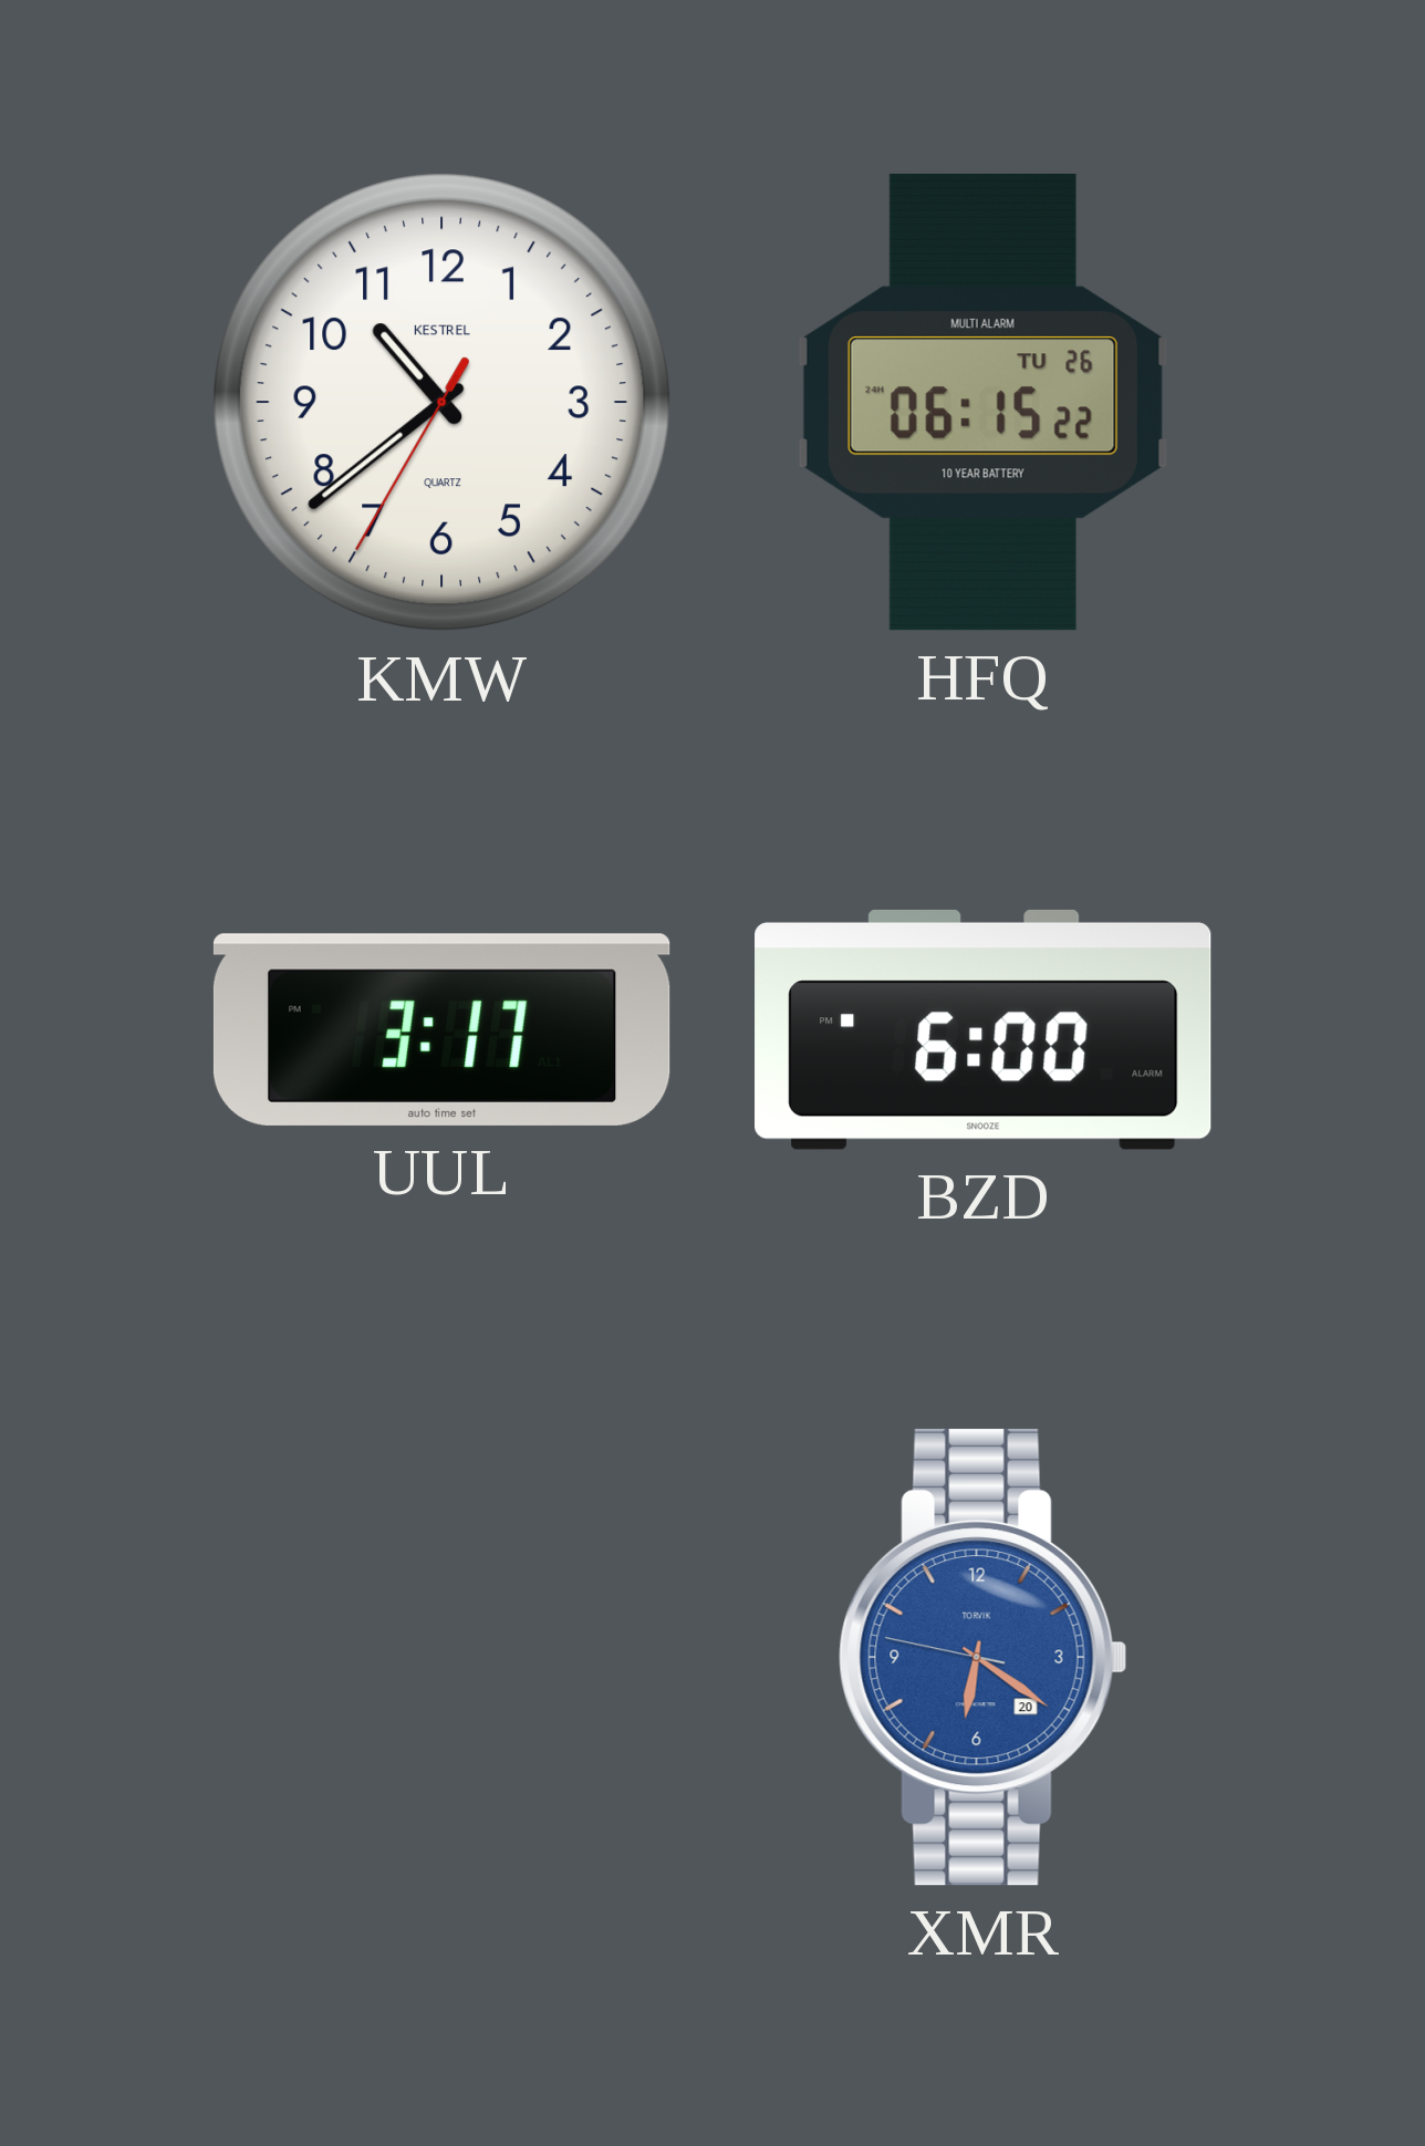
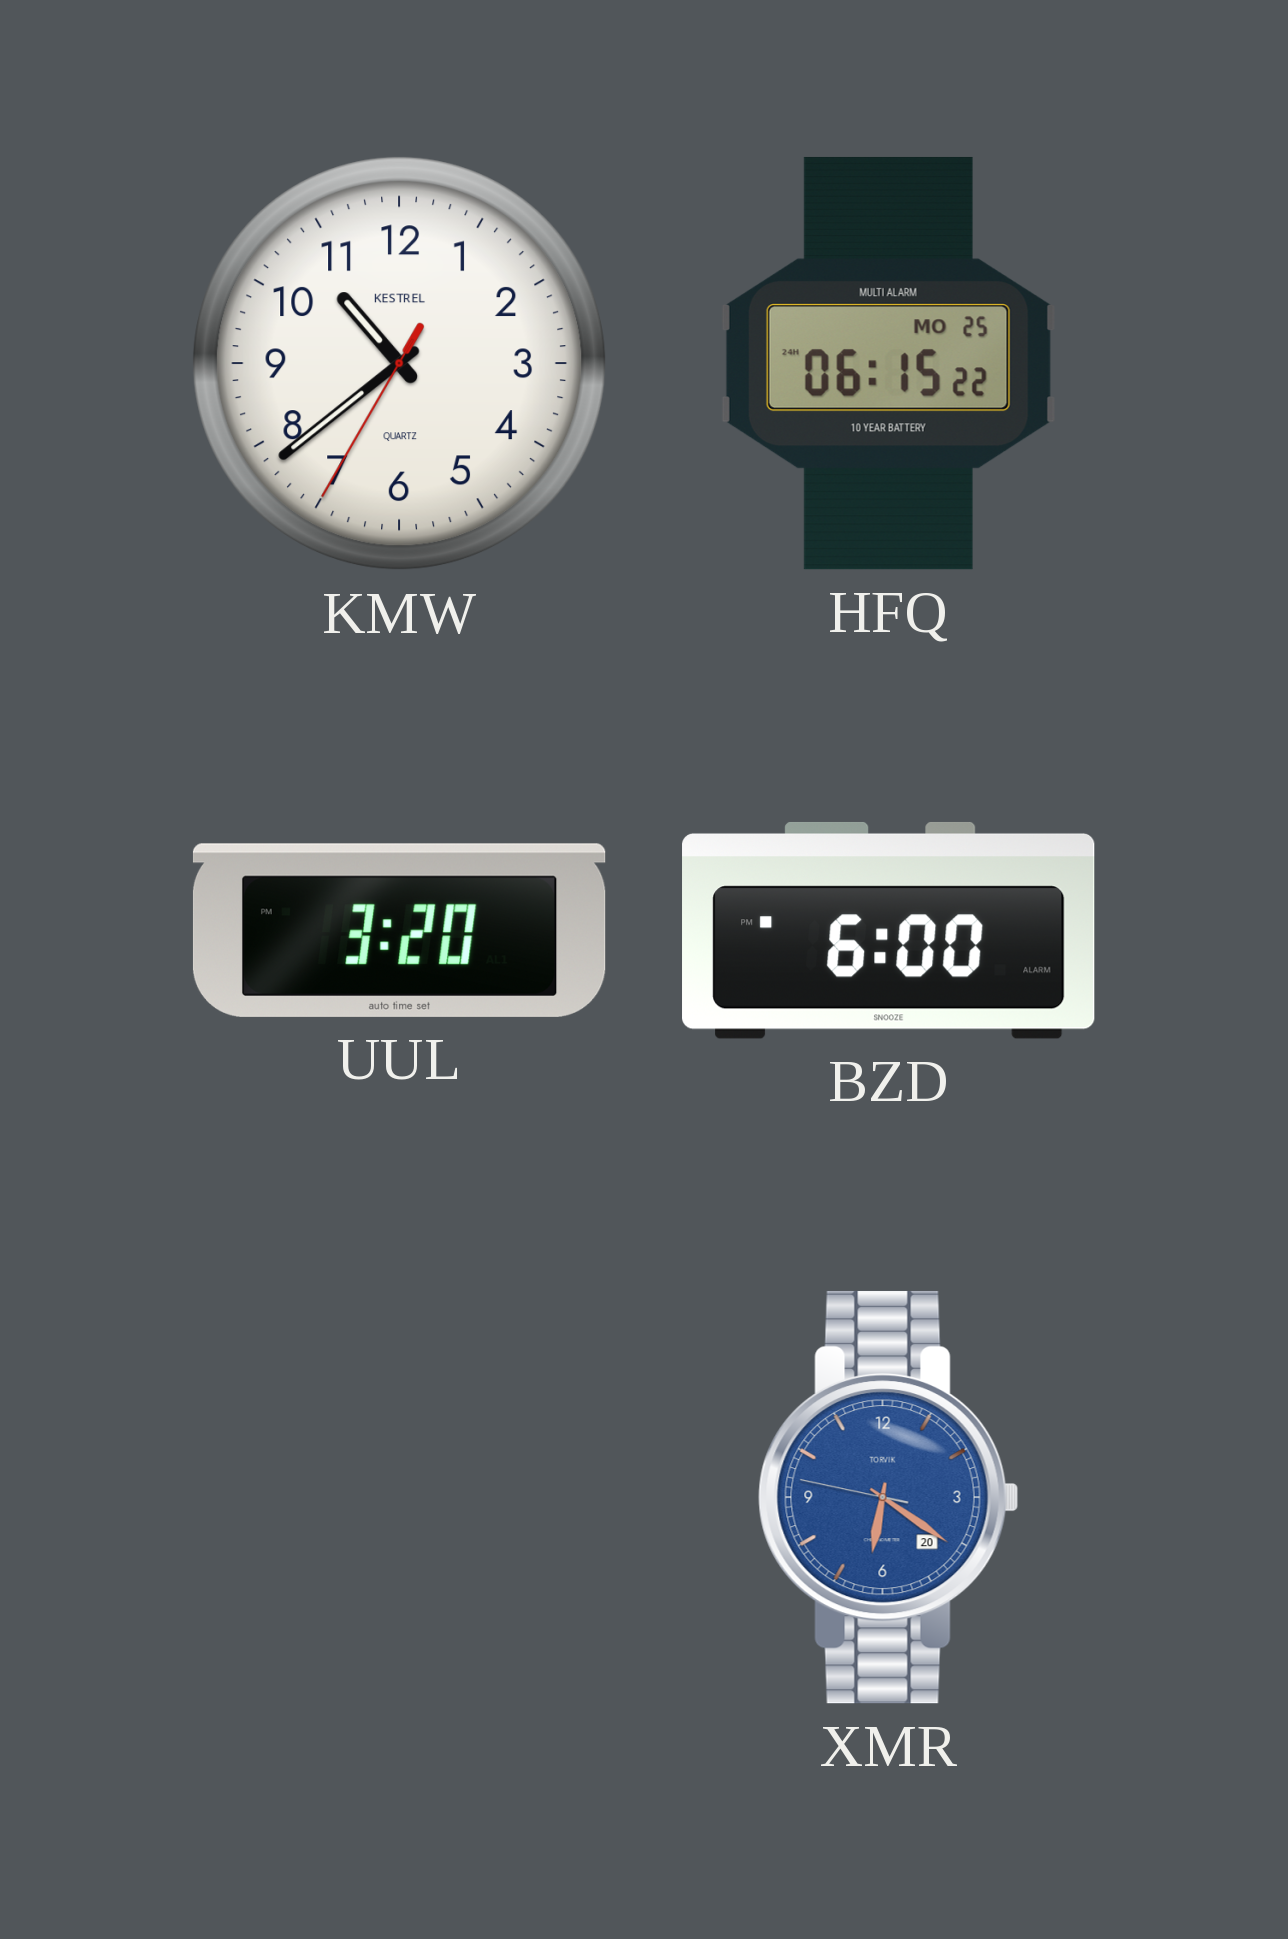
HFQ date: TU 26 -> MO 25
UUL: 3:17 -> 3:20
